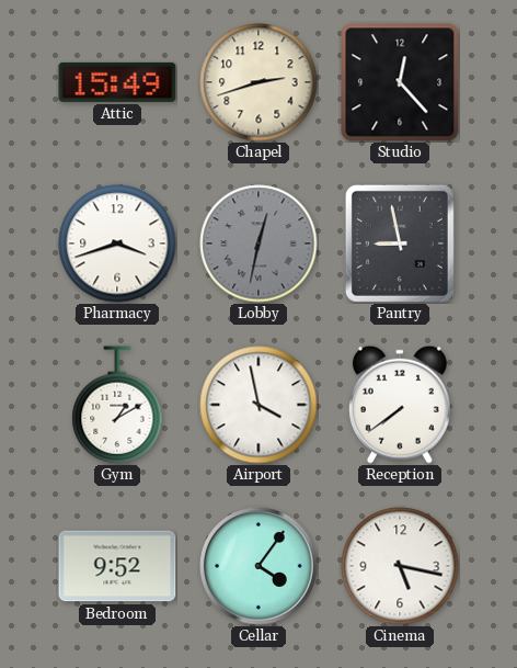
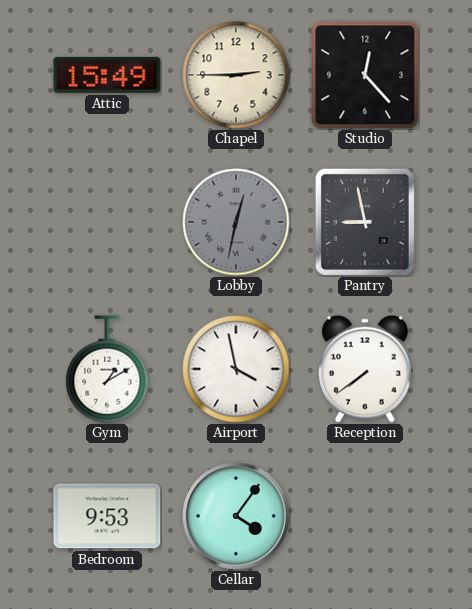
Chapel: 2:42 -> 2:45
Pharmacy: 3:42 -> none
Bedroom: 9:52 -> 9:53
Cinema: 5:17 -> none
